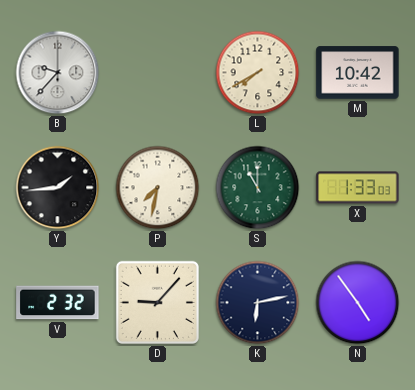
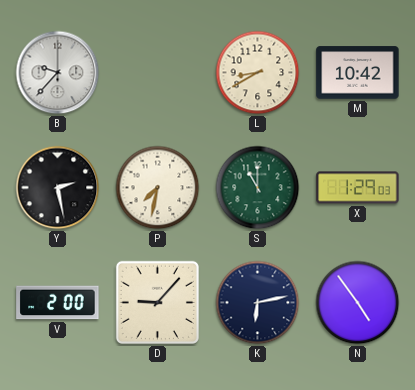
L: 7:40 -> 8:40
Y: 1:44 -> 2:28
X: 1:33 -> 1:29
V: 2:32 -> 2:00
